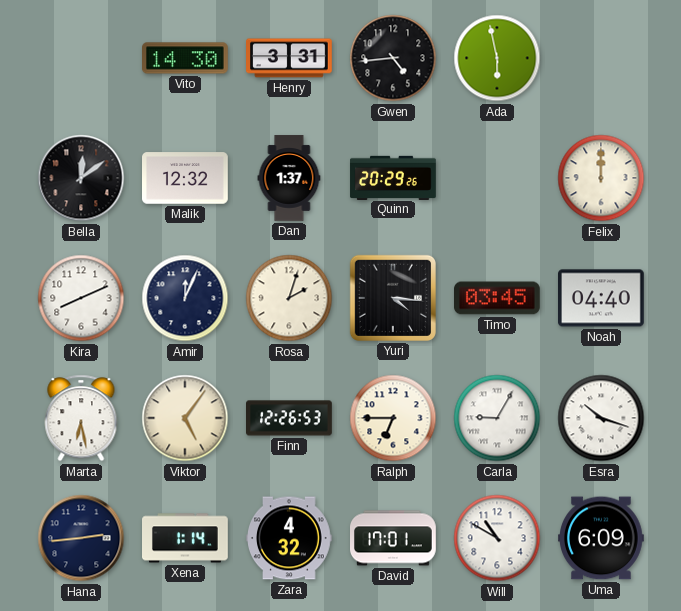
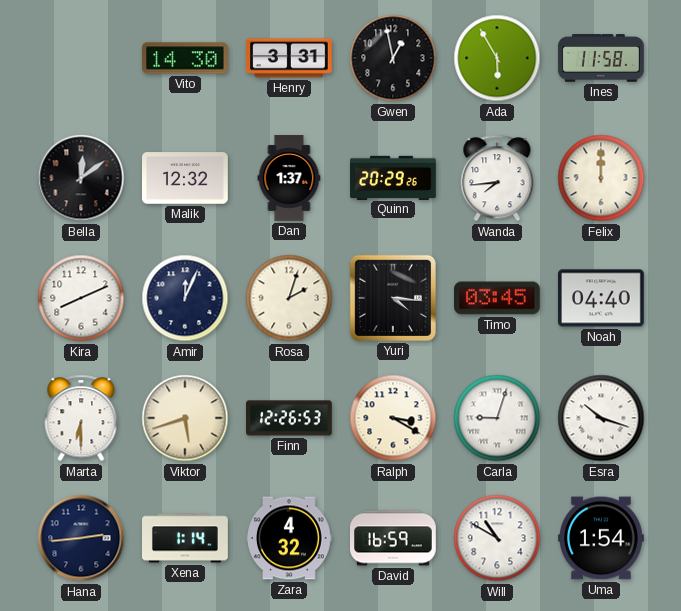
Gwen: 4:44 -> 12:58
Ada: 5:58 -> 5:55
Ines: none -> 11:58
Wanda: none -> 7:44
Marta: 6:28 -> 6:30
Viktor: 5:06 -> 5:42
Ralph: 6:45 -> 3:20
Carla: 9:05 -> 9:03
David: 17:01 -> 16:59
Uma: 6:09 -> 1:54
